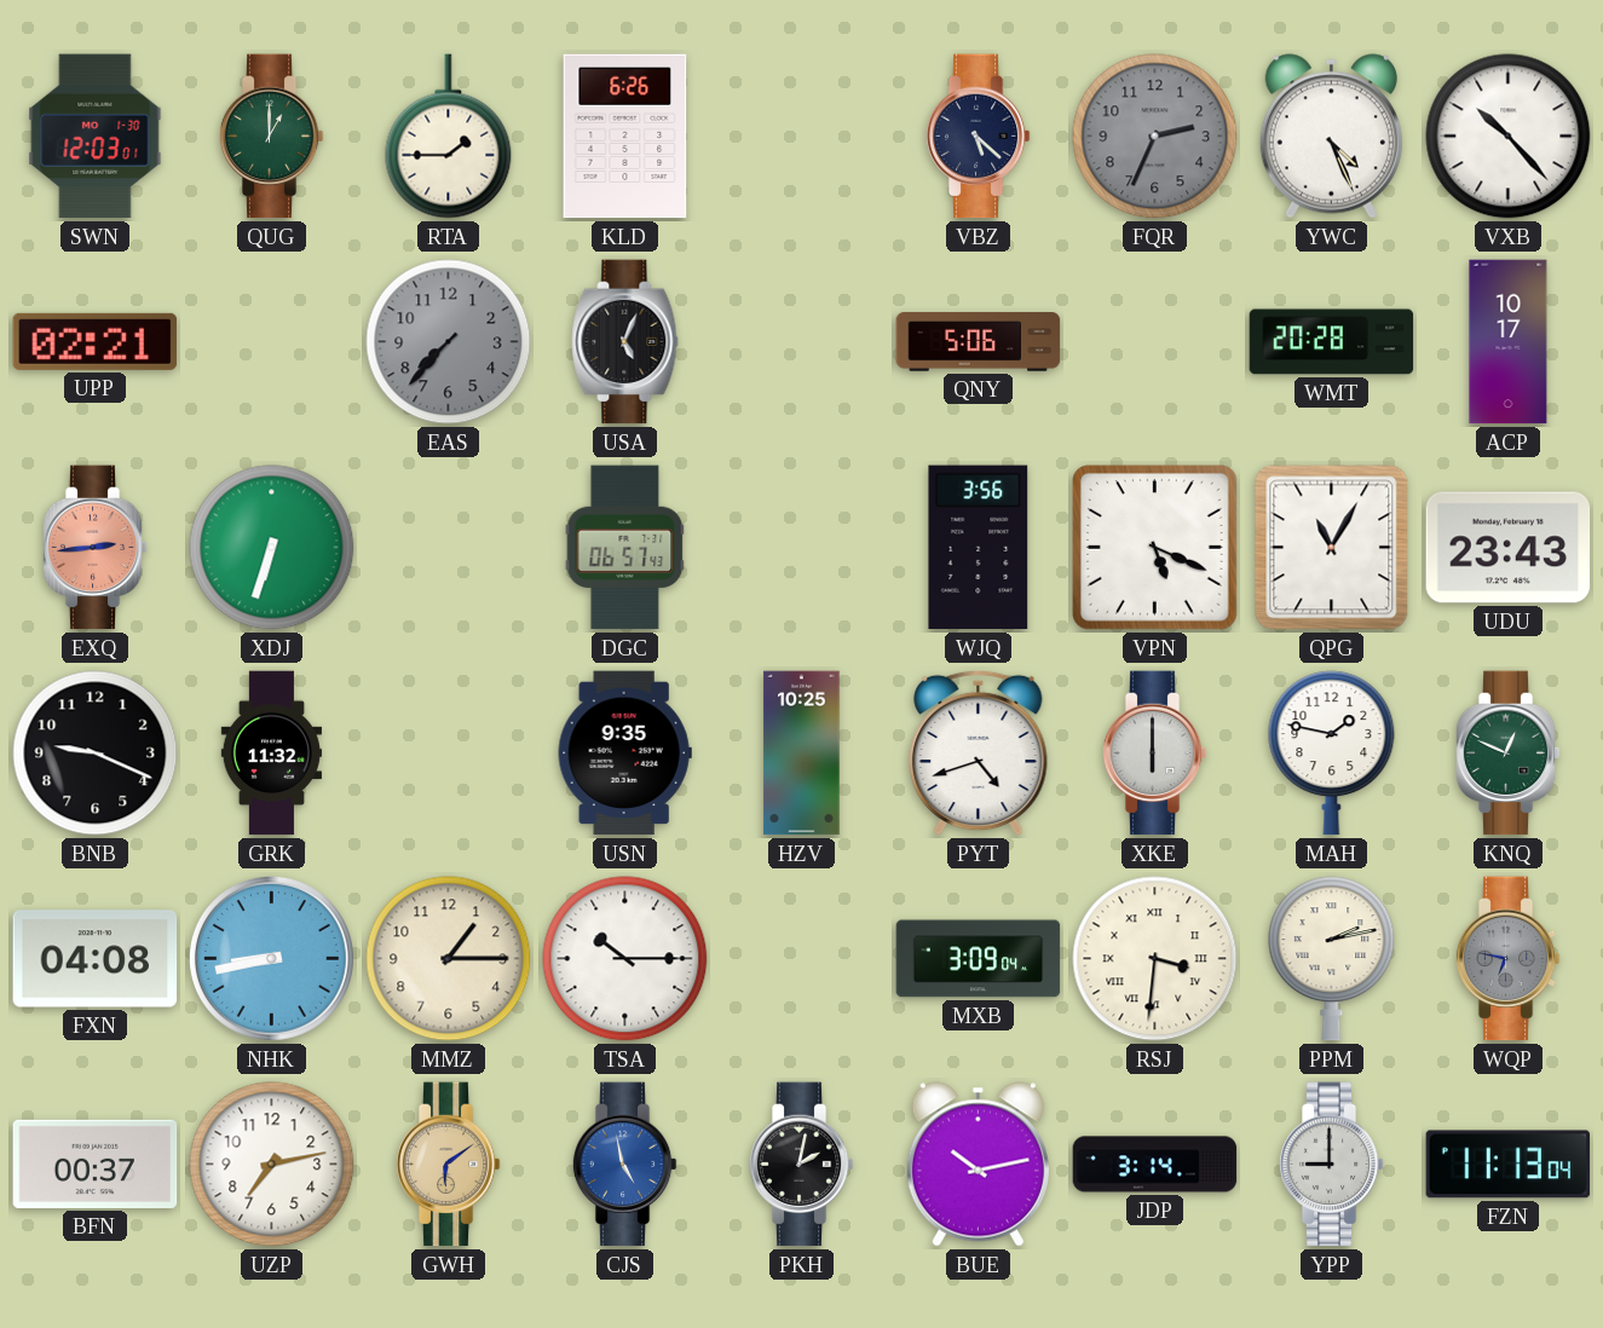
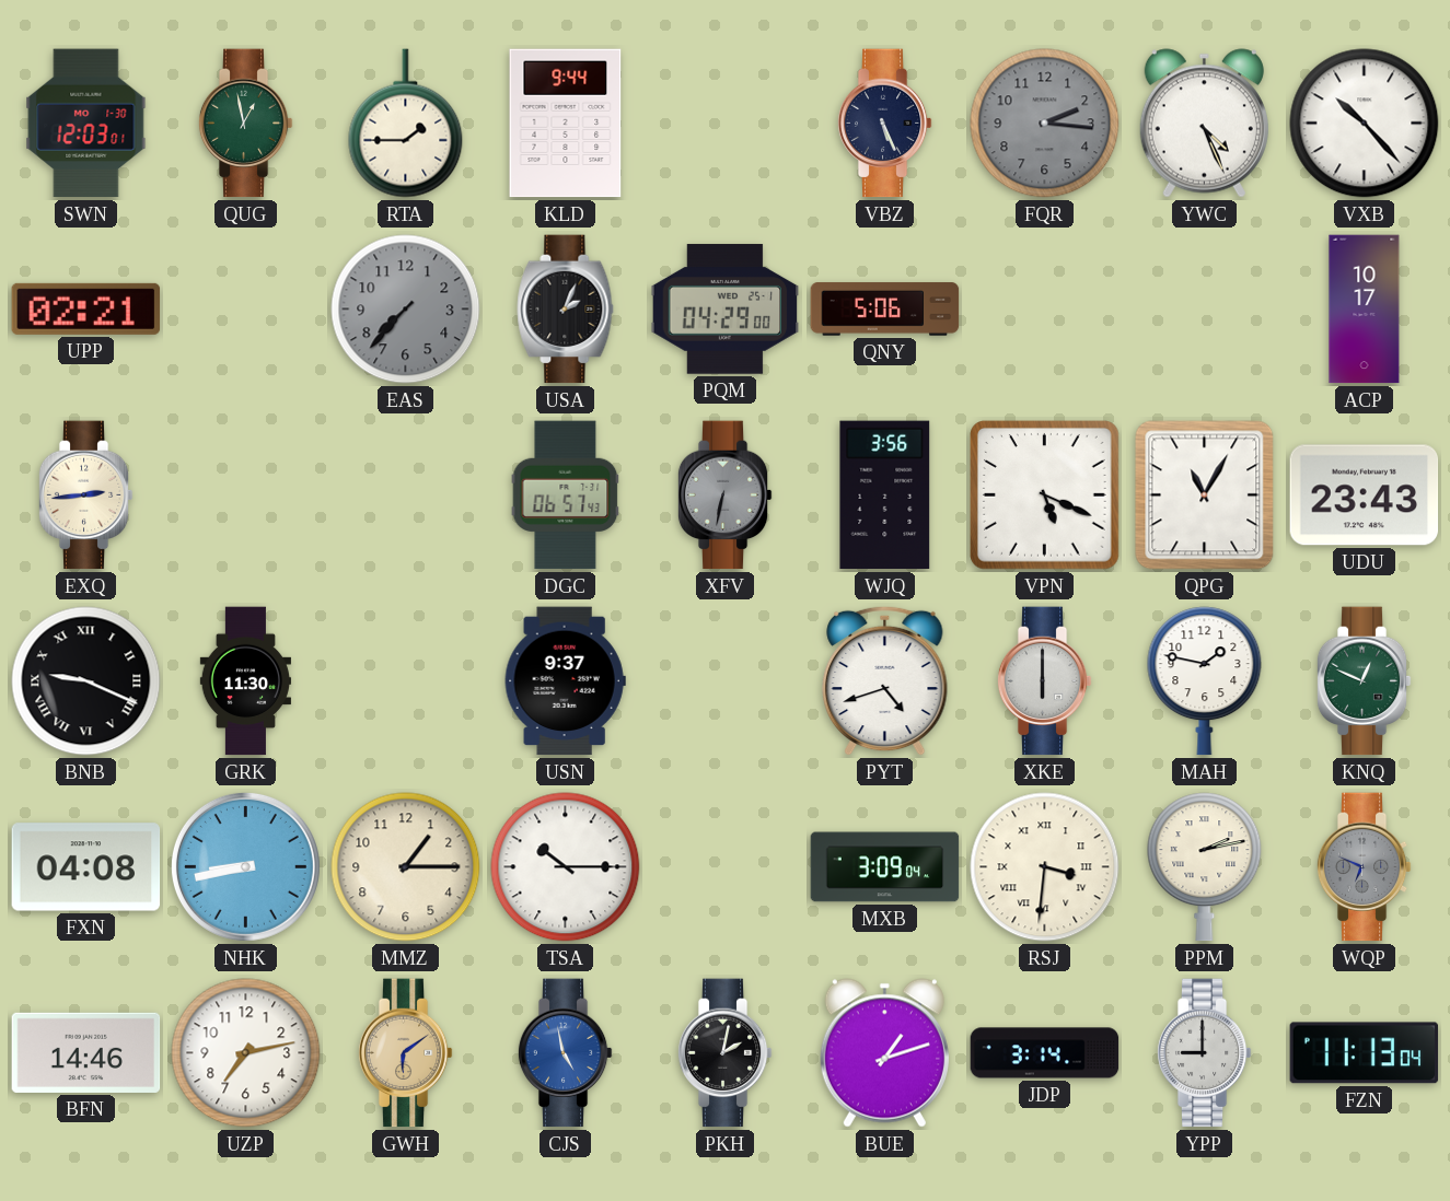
QUG: 1:00 -> 12:58
KLD: 6:26 -> 9:44
VBZ: 5:22 -> 5:26
FQR: 2:34 -> 2:16
USA: 5:04 -> 2:04
PQM: none -> 04:29
WMT: 20:28 -> none
EXQ dial: salmon -> cream
XDJ: 6:33 -> none
XFV: none -> 6:32
BNB numerals: Arabic -> Roman
GRK: 11:32 -> 11:30
USN: 9:35 -> 9:37
HZV: 10:25 -> none
WQP: 6:47 -> 6:49
BFN: 00:37 -> 14:46
BUE: 10:13 -> 1:12
